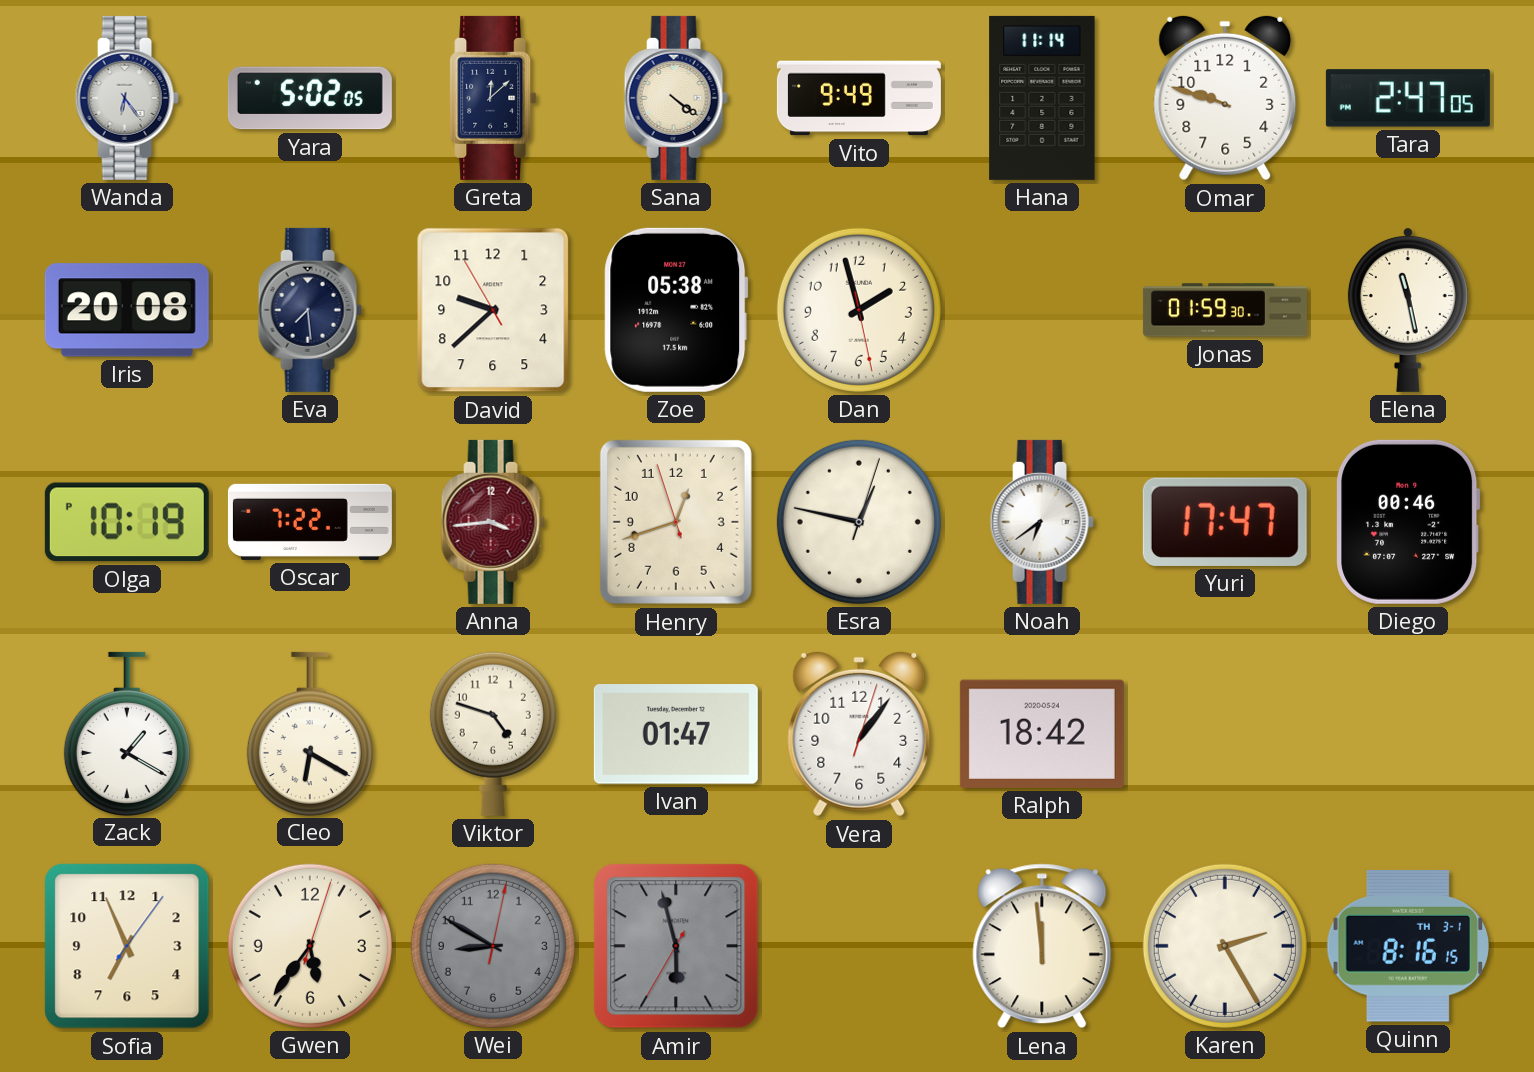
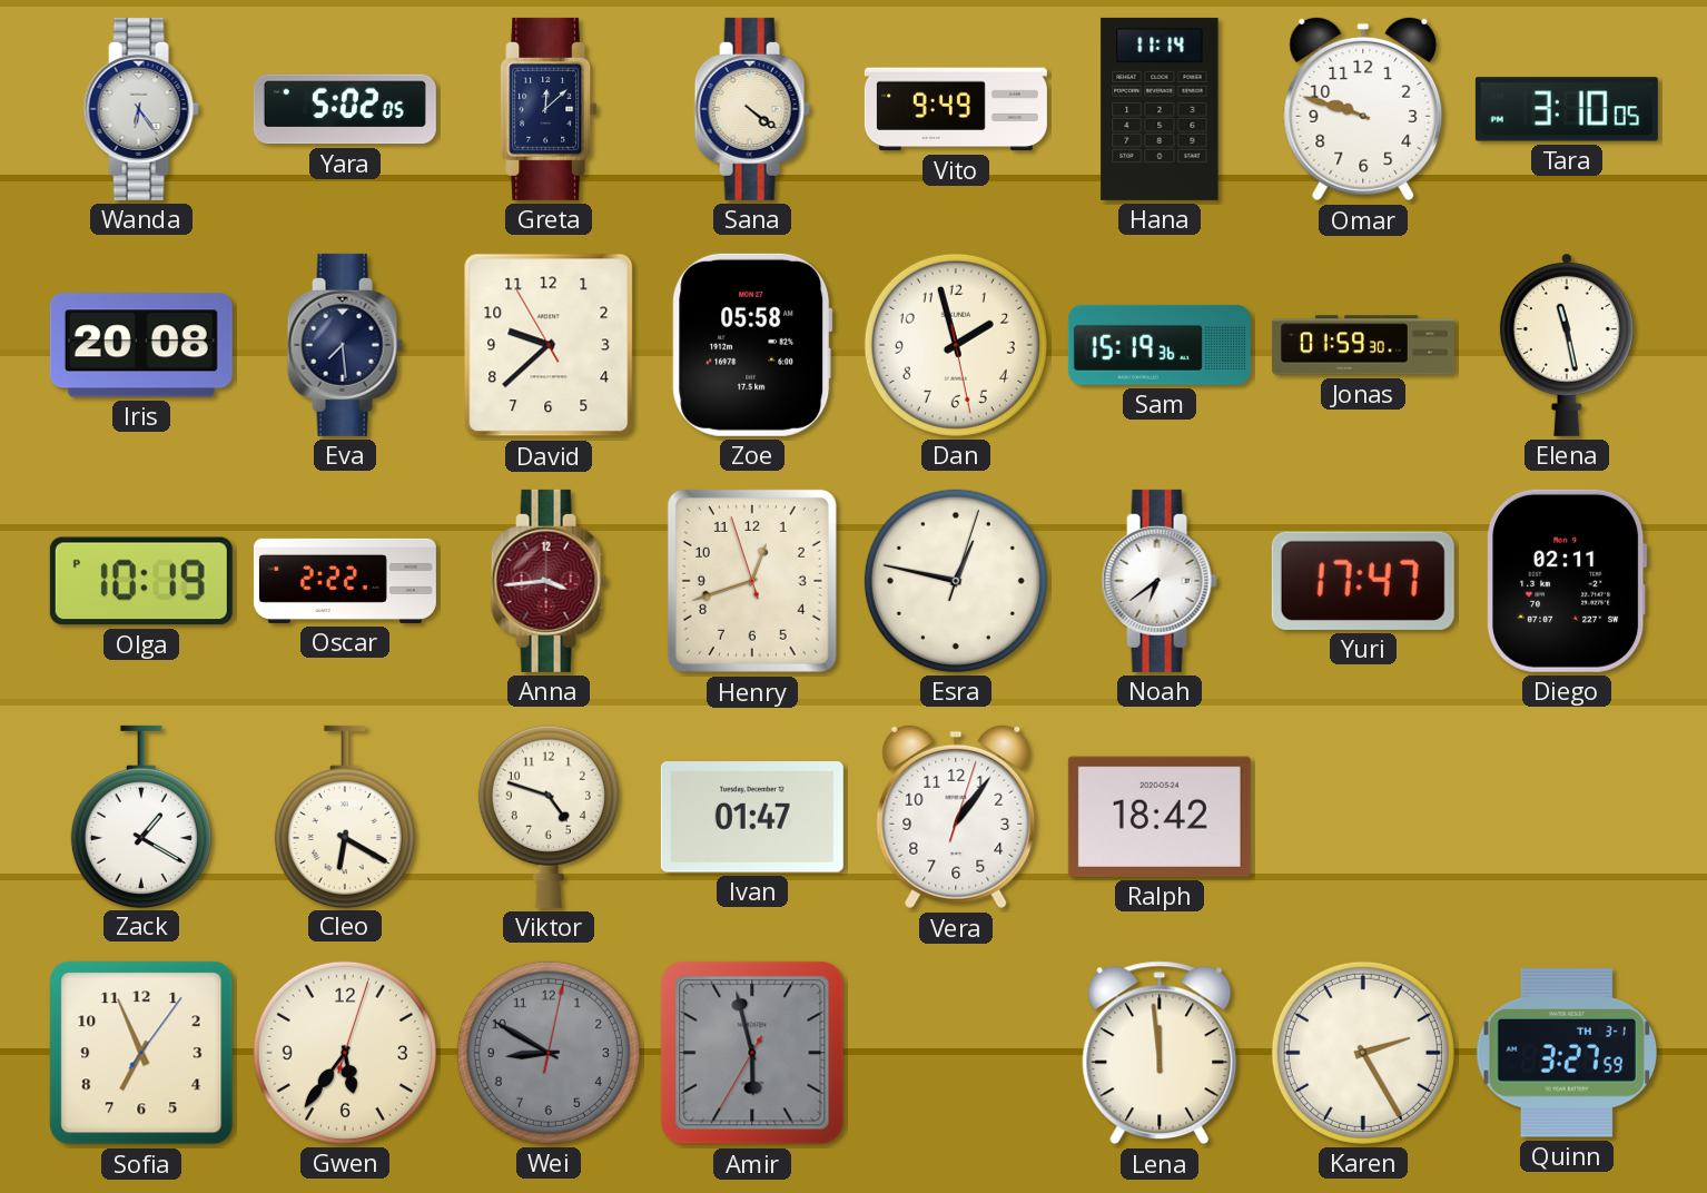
Tara: 2:47 -> 3:10
Zoe: 05:38 -> 05:58
Sam: none -> 15:19
Oscar: 7:22 -> 2:22
Diego: 00:46 -> 02:11
Quinn: 8:16 -> 3:27
